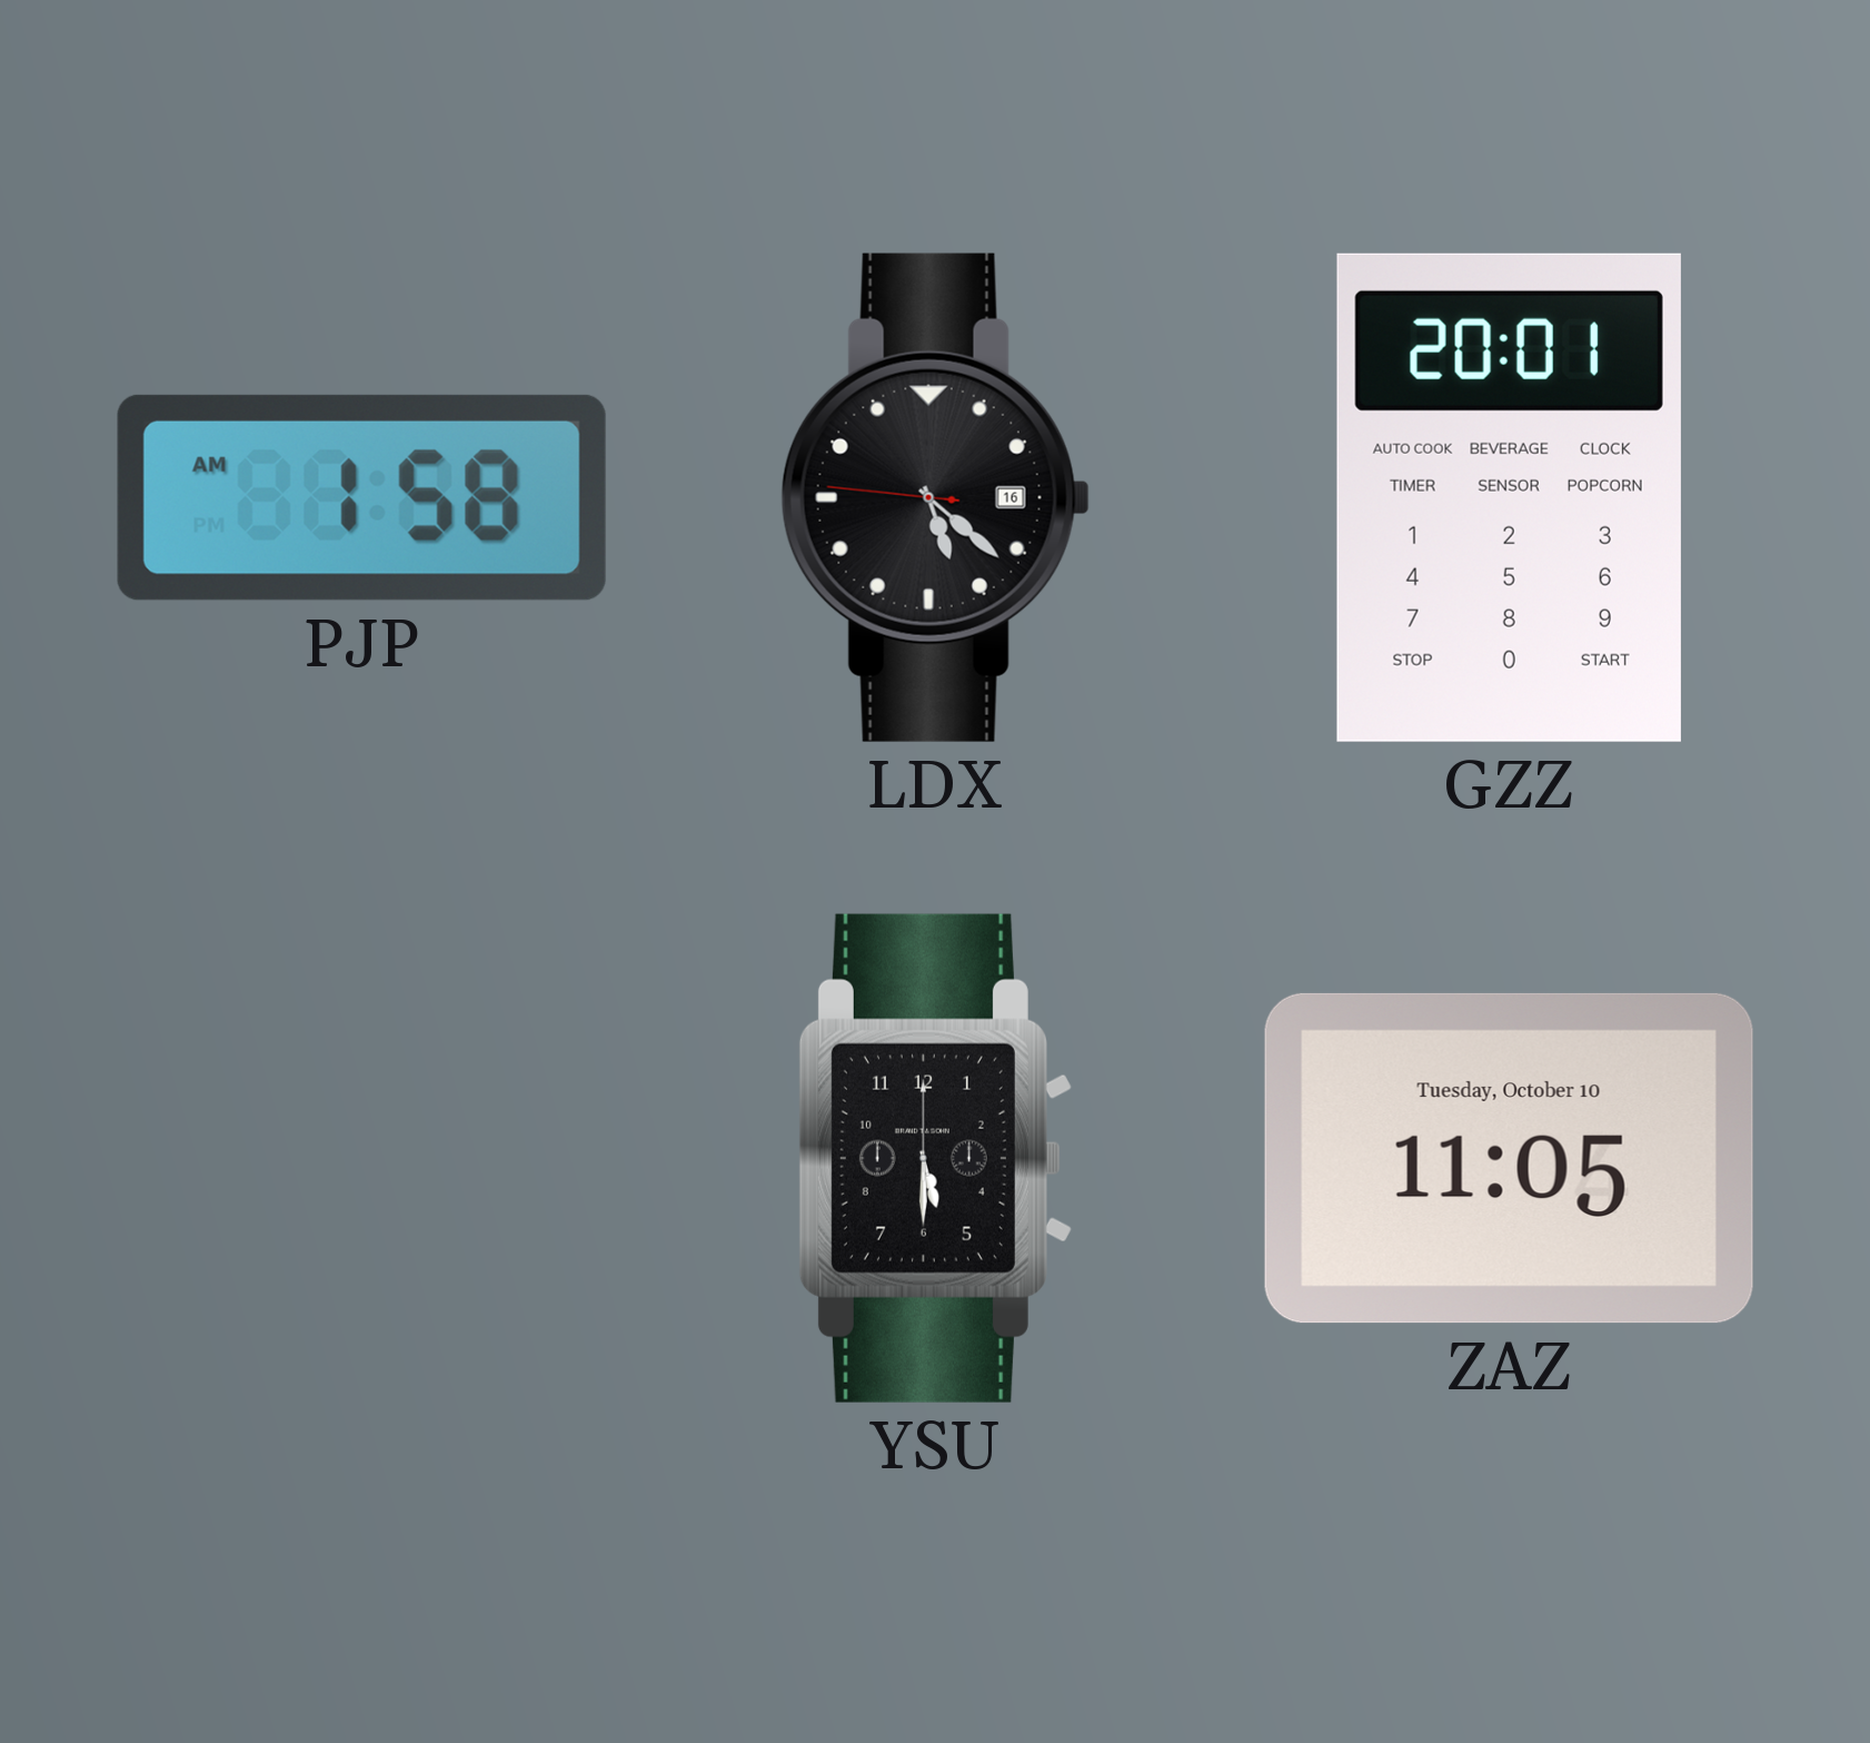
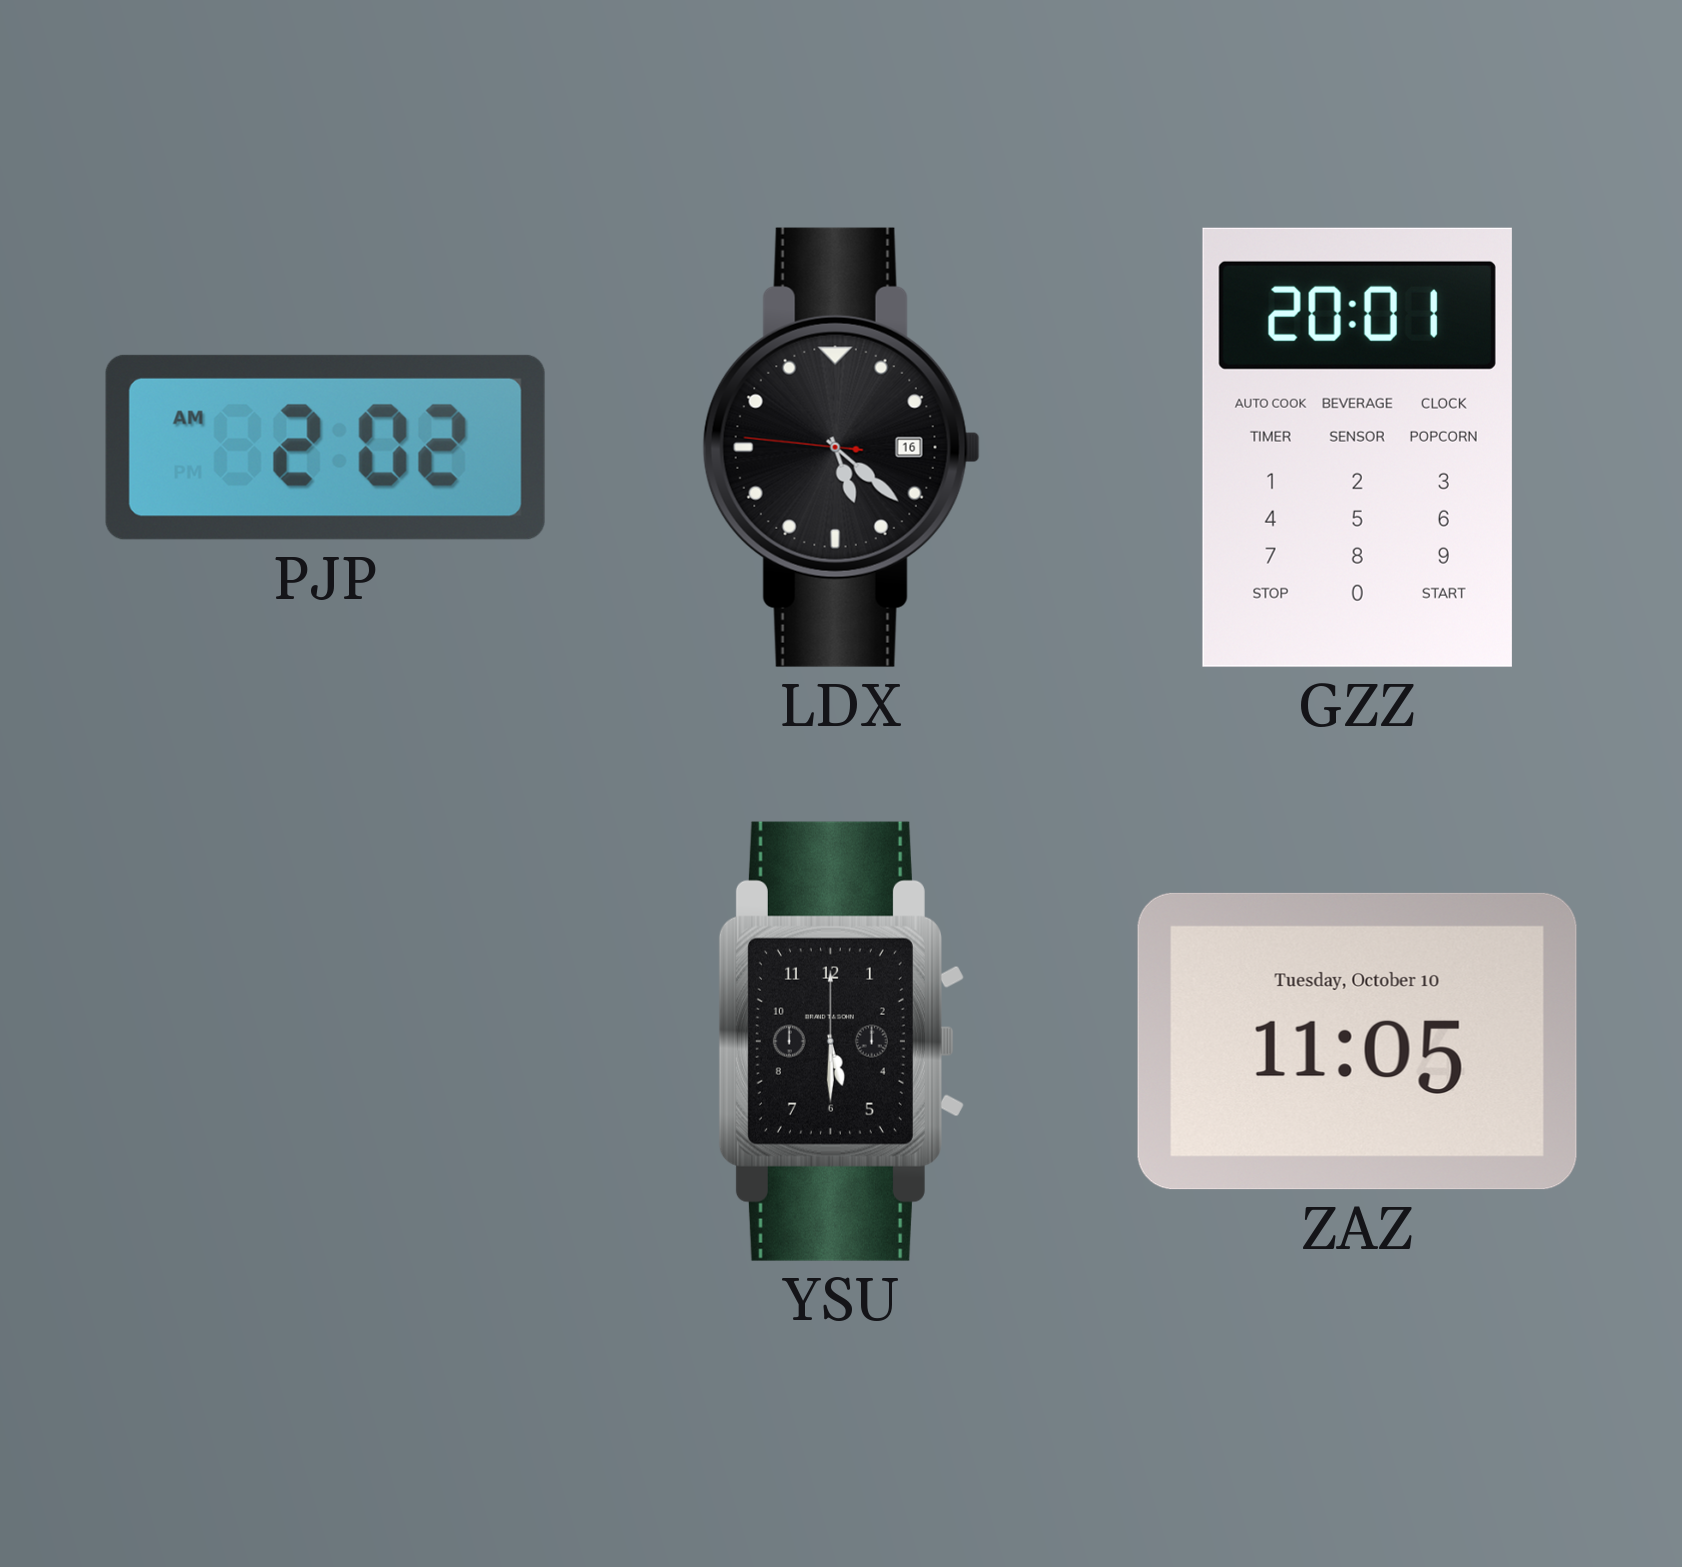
PJP: 1:58 -> 2:02
